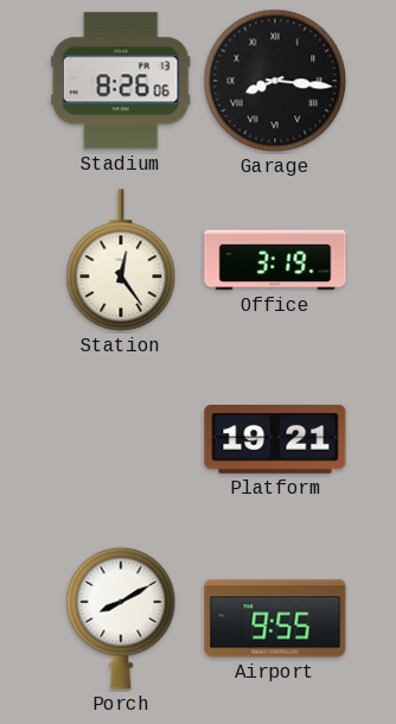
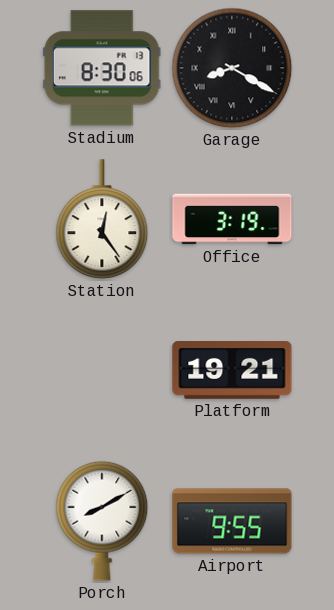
Stadium: 8:26 -> 8:30
Garage: 8:16 -> 8:20
